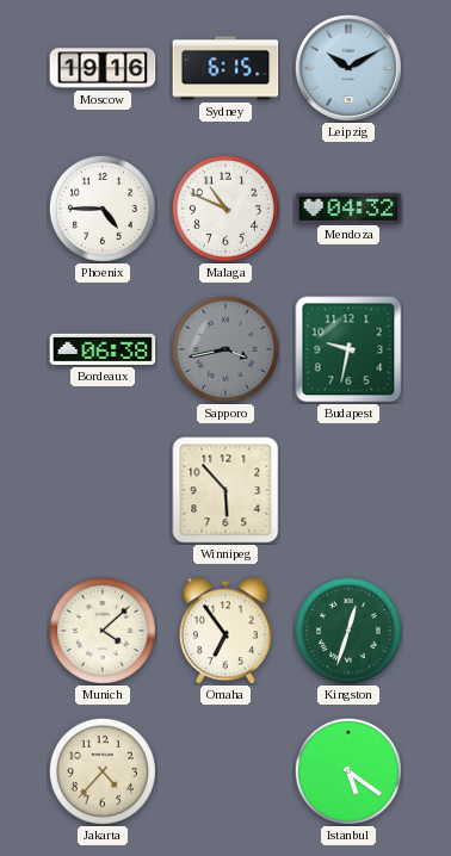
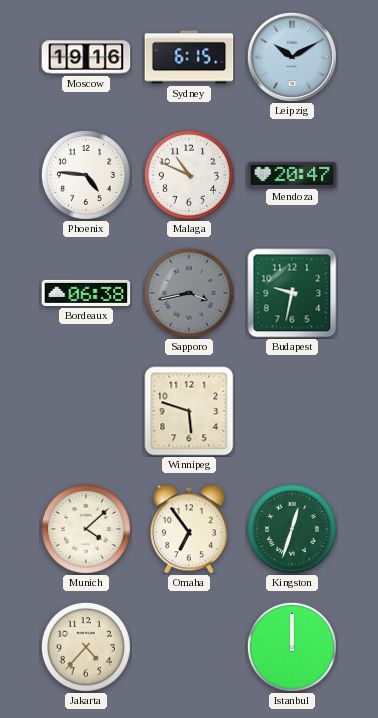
Phoenix: 4:45 -> 4:46
Mendoza: 04:32 -> 20:47
Winnipeg: 5:53 -> 5:48
Istanbul: 5:21 -> 12:00
